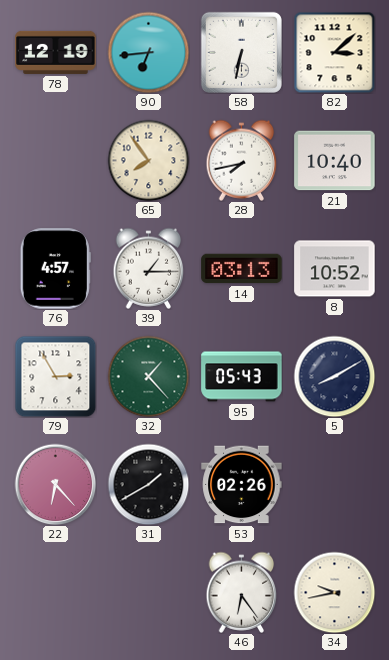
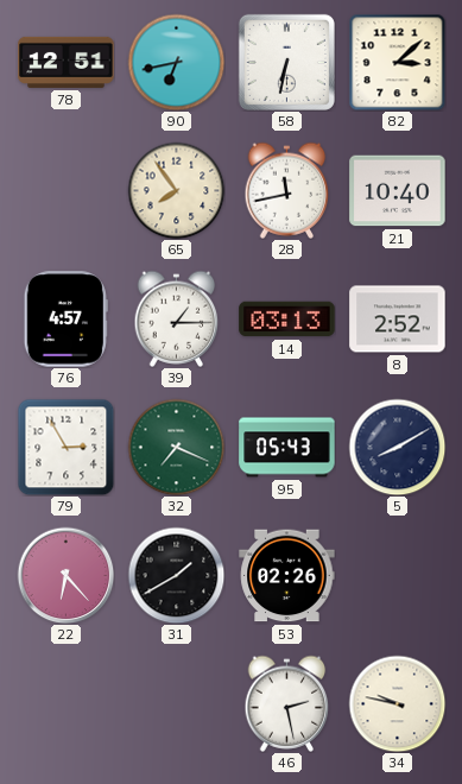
78: 12:19 -> 12:51
90: 6:44 -> 6:43
28: 7:43 -> 11:43
8: 10:52 -> 2:52
32: 1:23 -> 7:19
46: 6:24 -> 2:28
34: 9:43 -> 9:47
